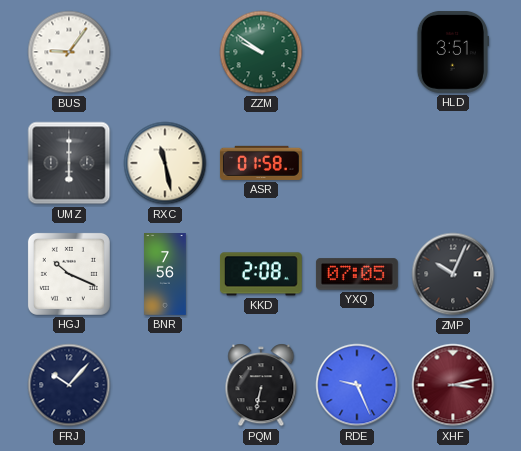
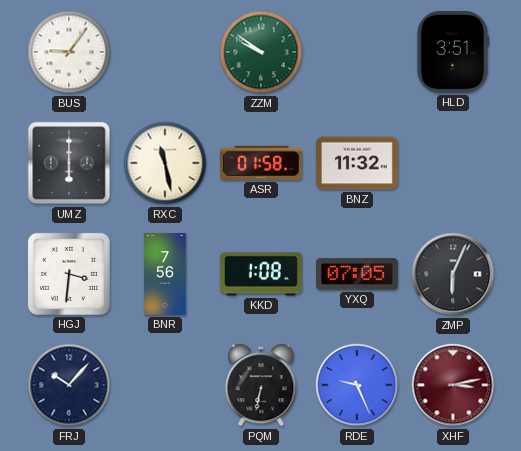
BNZ: none -> 11:32
HGJ: 10:19 -> 3:31
KKD: 2:08 -> 1:08
ZMP: 10:04 -> 6:04
